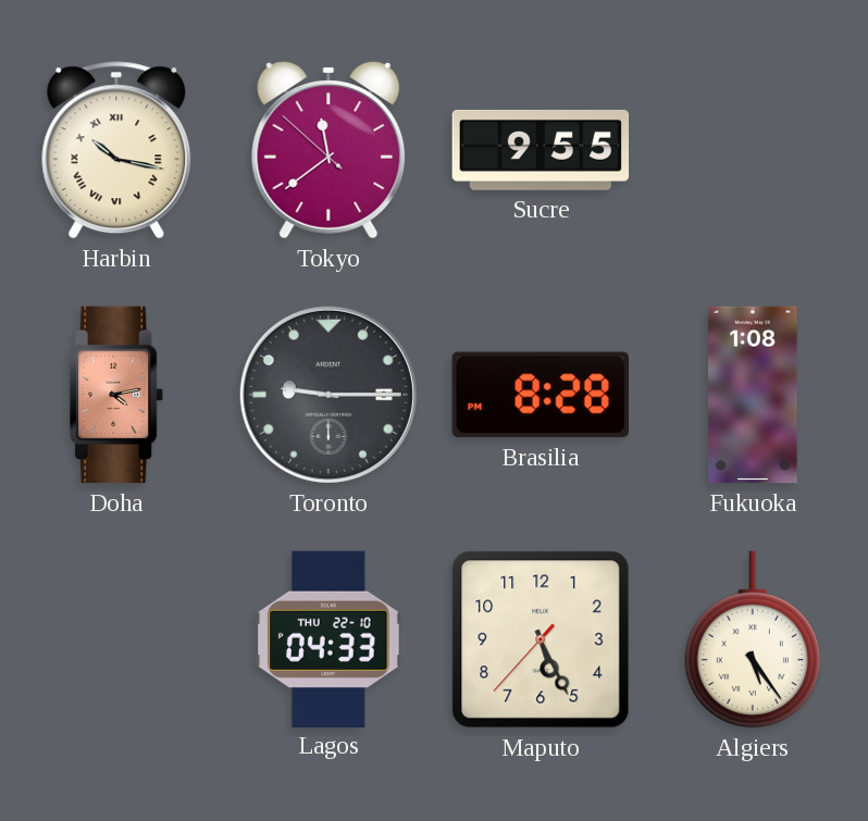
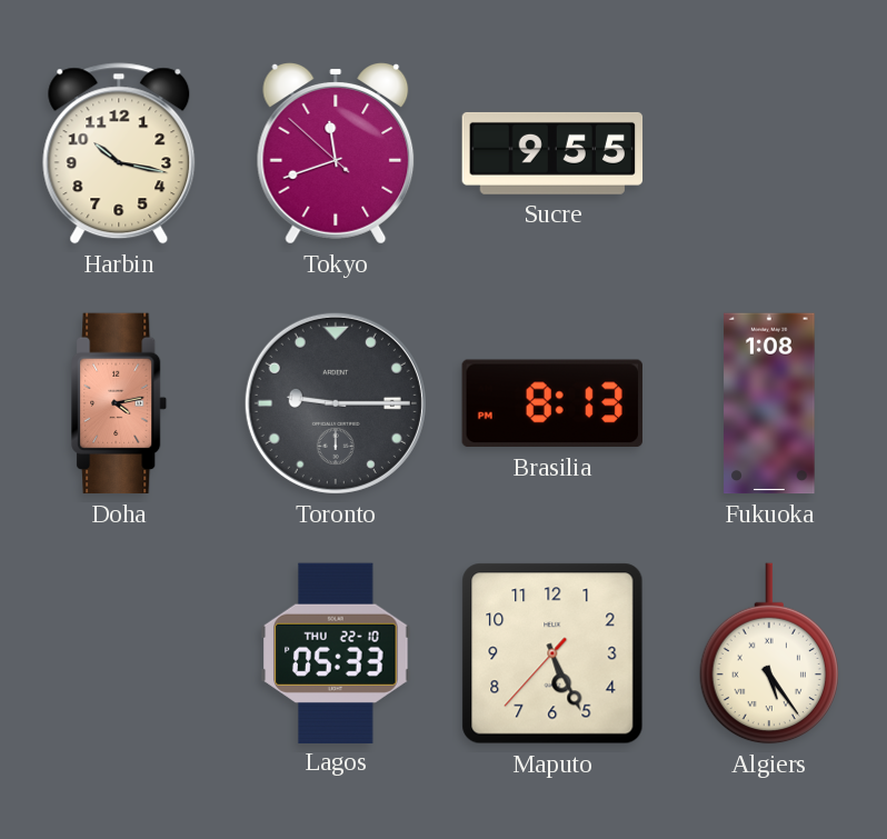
Harbin numerals: Roman -> Arabic
Tokyo: 11:38 -> 11:41
Brasilia: 8:28 -> 8:13
Lagos: 04:33 -> 05:33
